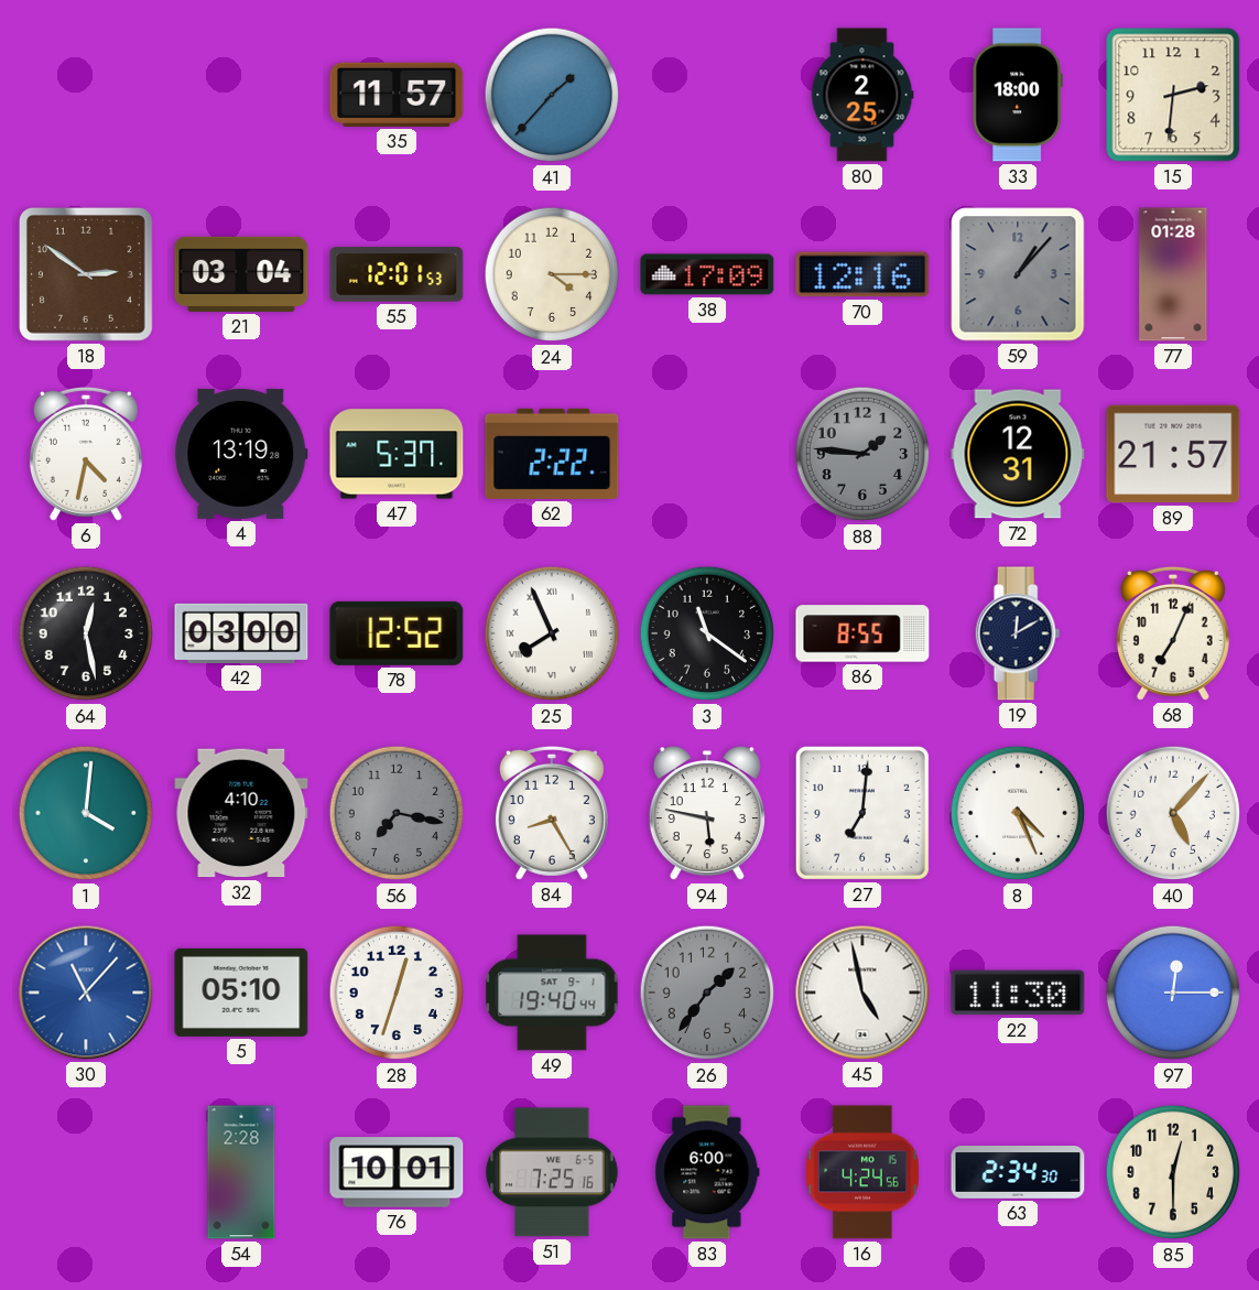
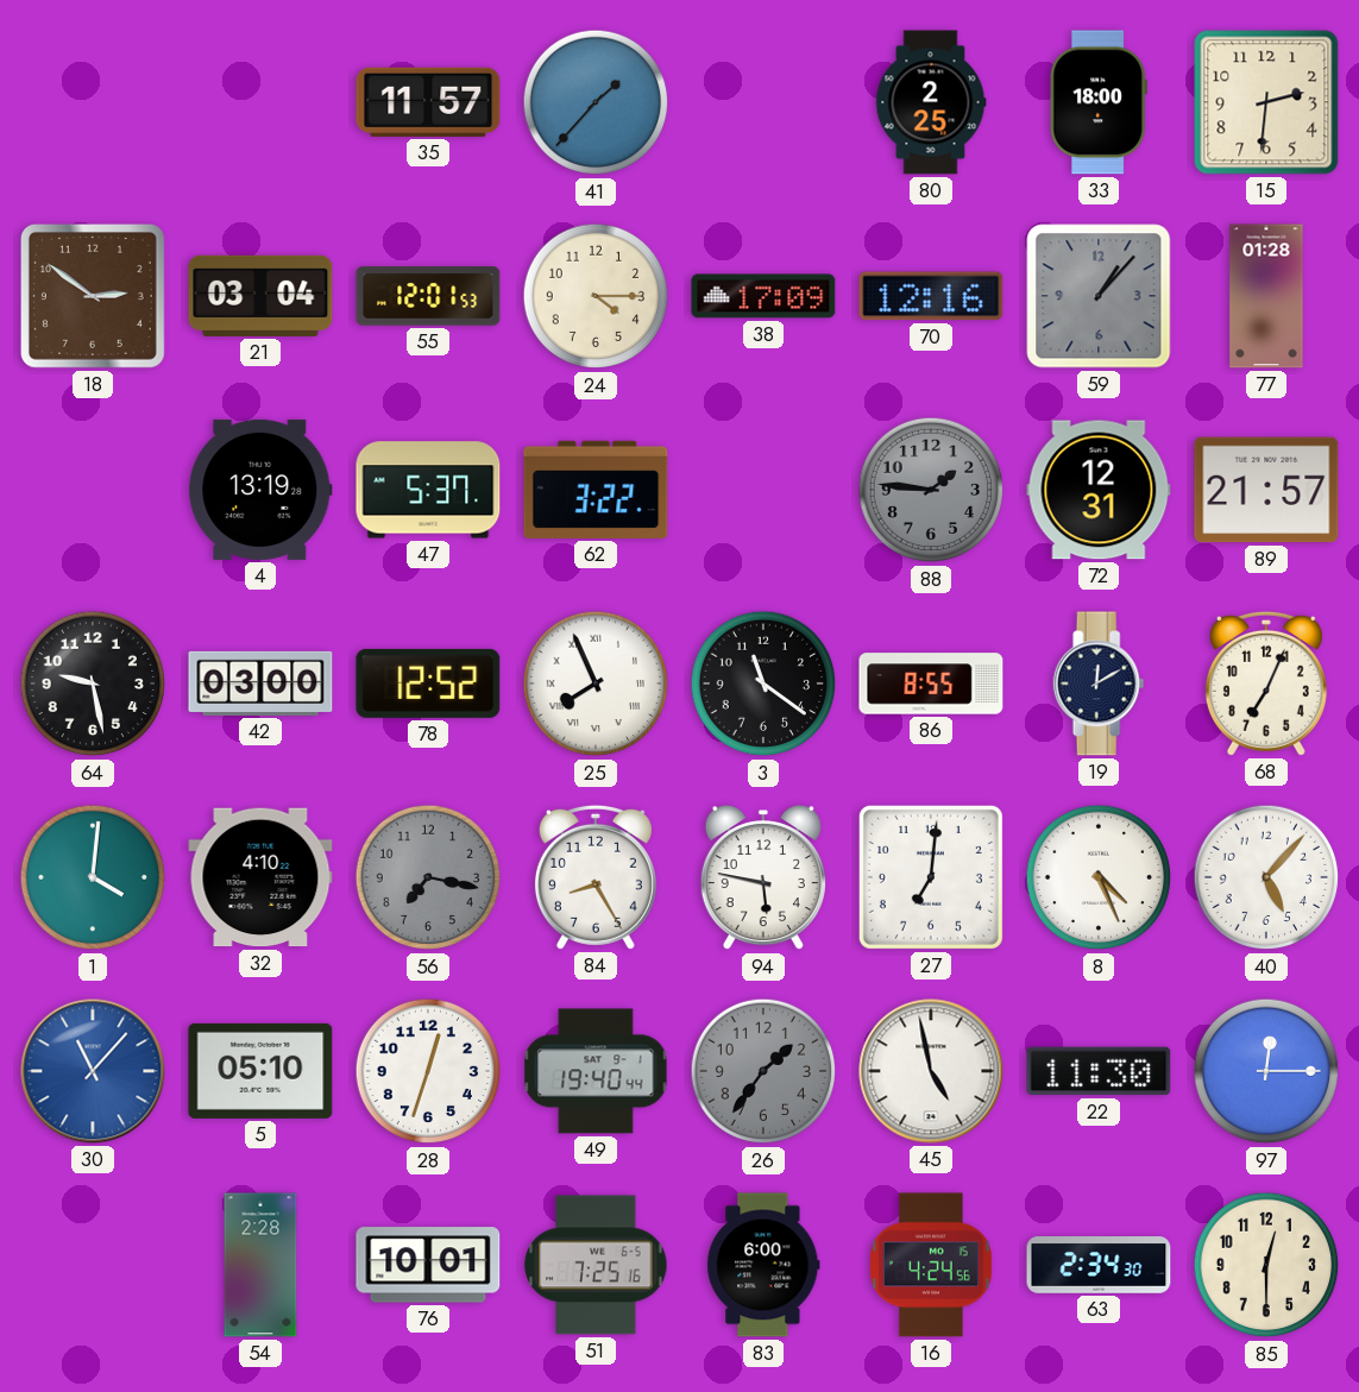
6: 4:32 -> none
62: 2:22 -> 3:22
64: 12:28 -> 9:28
